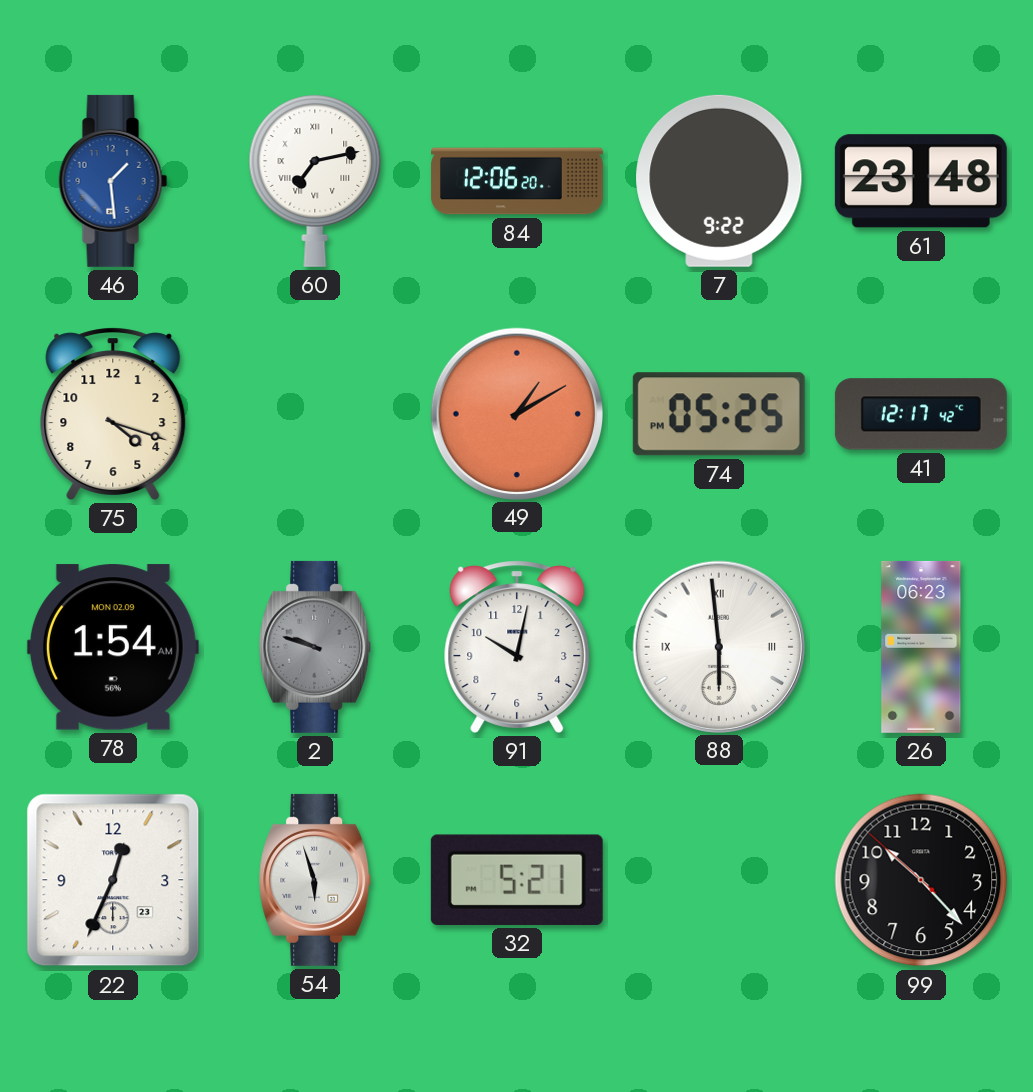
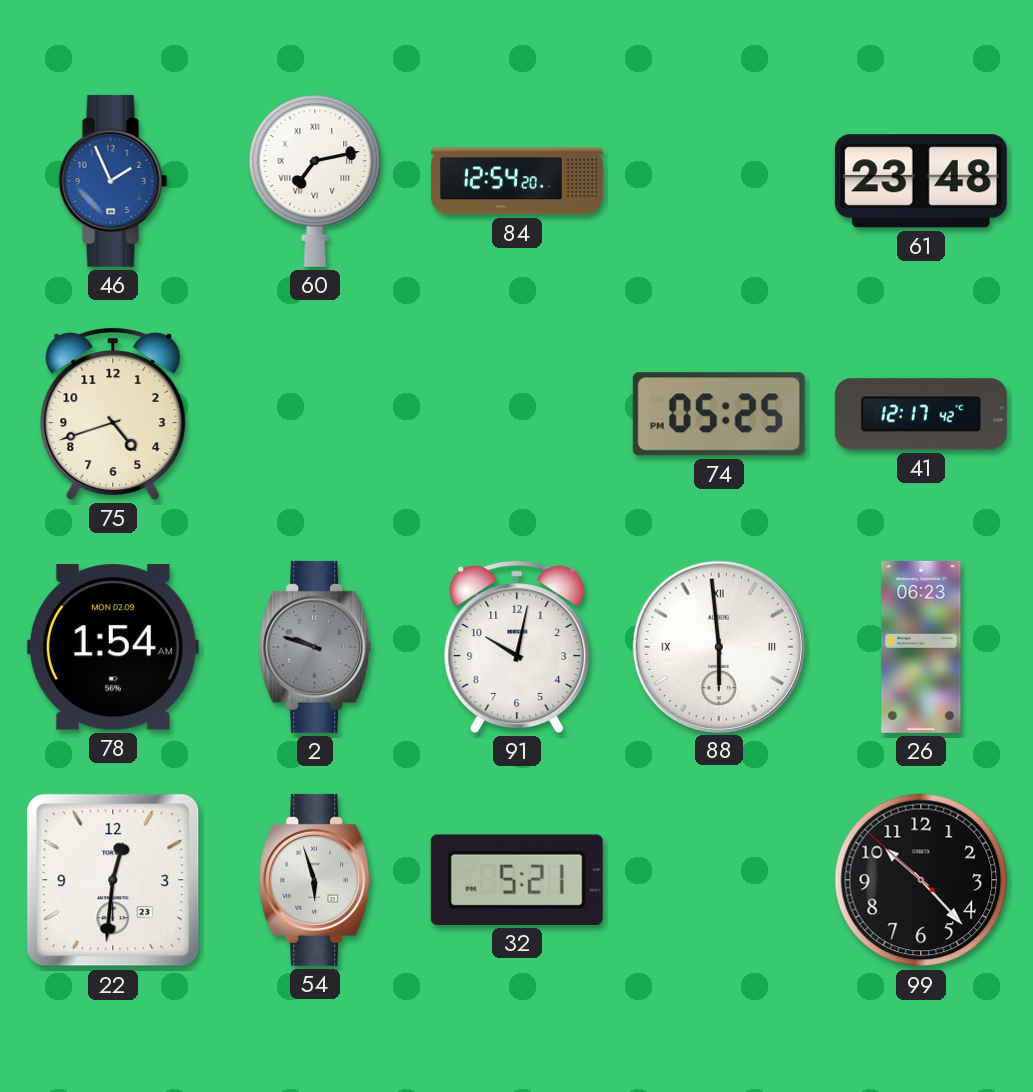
46: 1:29 -> 1:56
84: 12:06 -> 12:54
7: 9:22 -> none
75: 4:18 -> 4:42
49: 1:10 -> none
22: 12:34 -> 12:31
